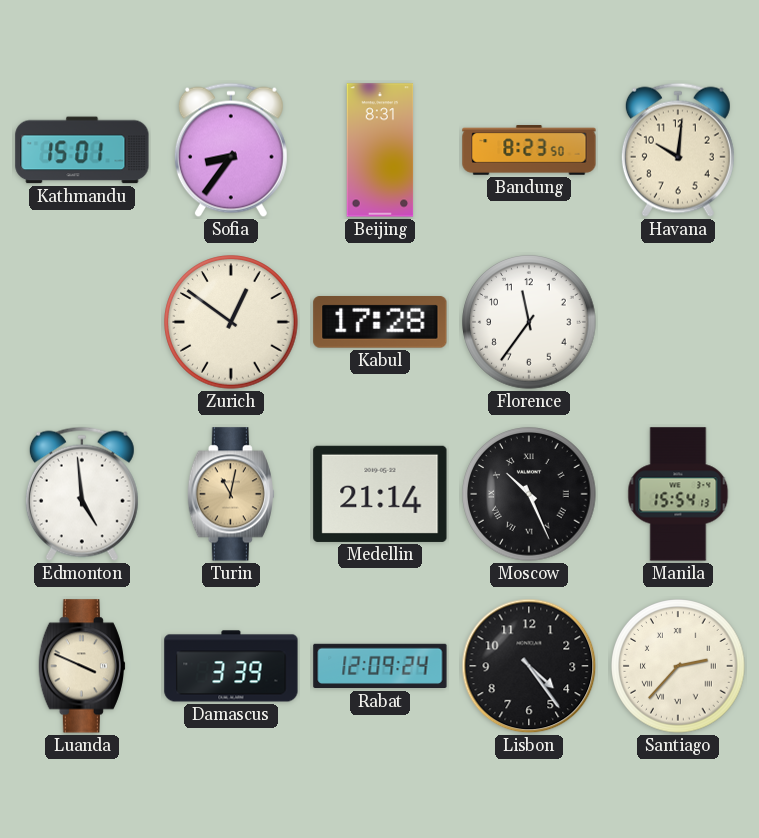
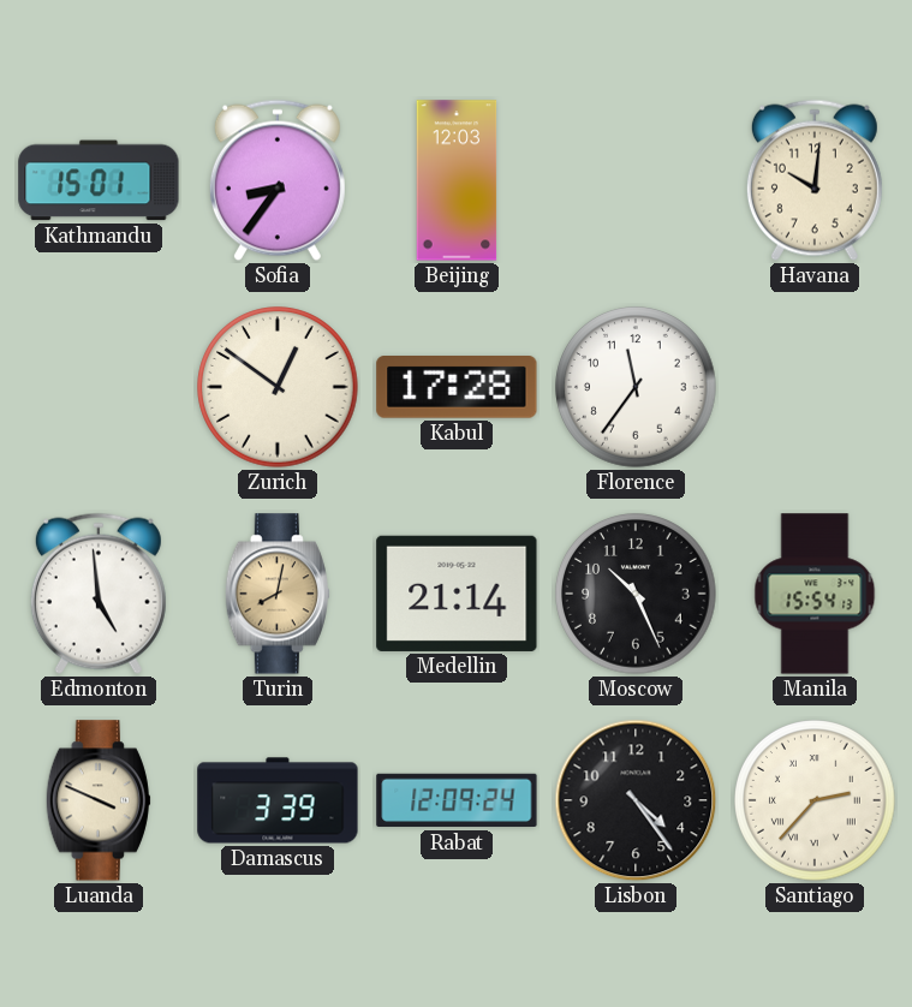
Beijing: 8:31 -> 12:03
Bandung: 8:23 -> none
Turin: 11:02 -> 8:02
Moscow numerals: Roman -> Arabic
